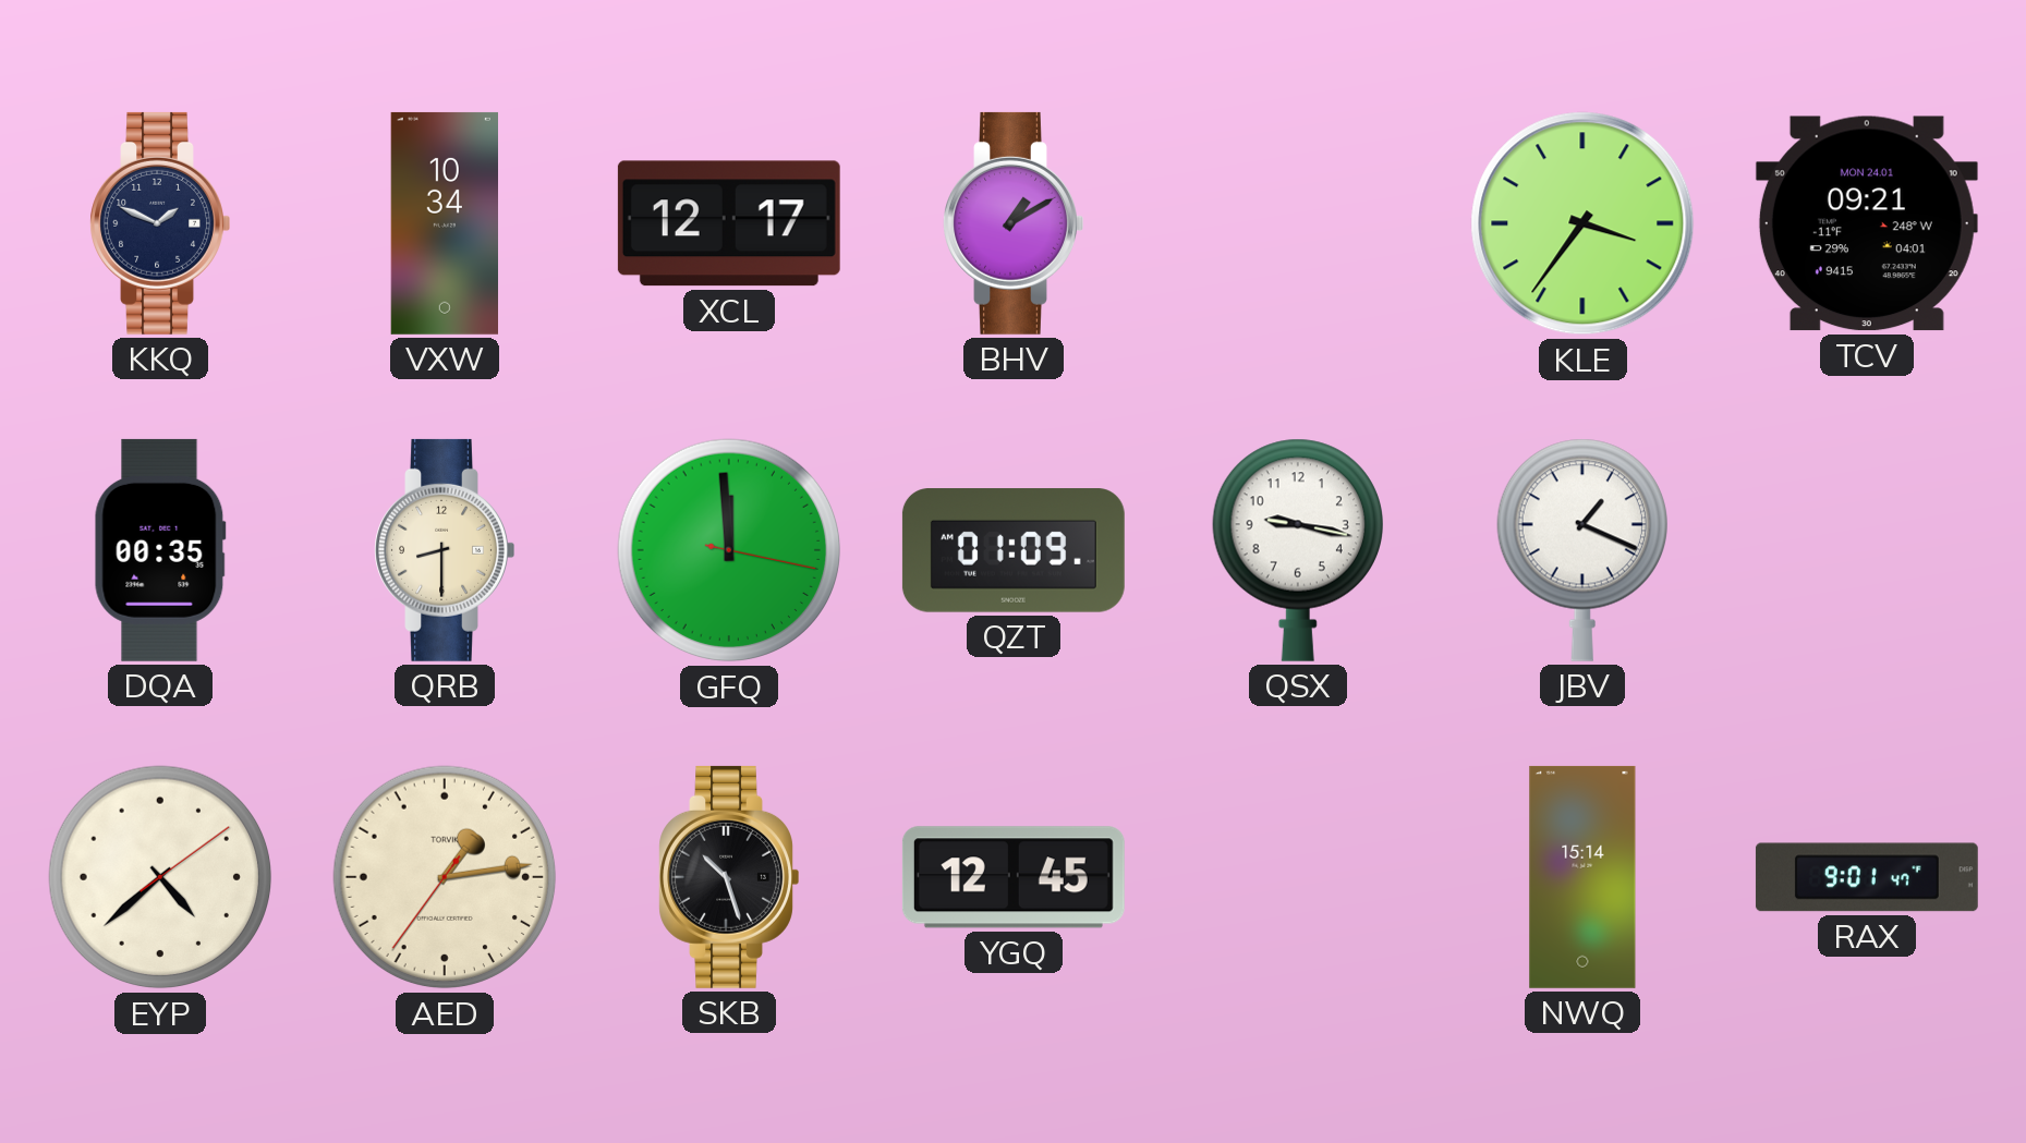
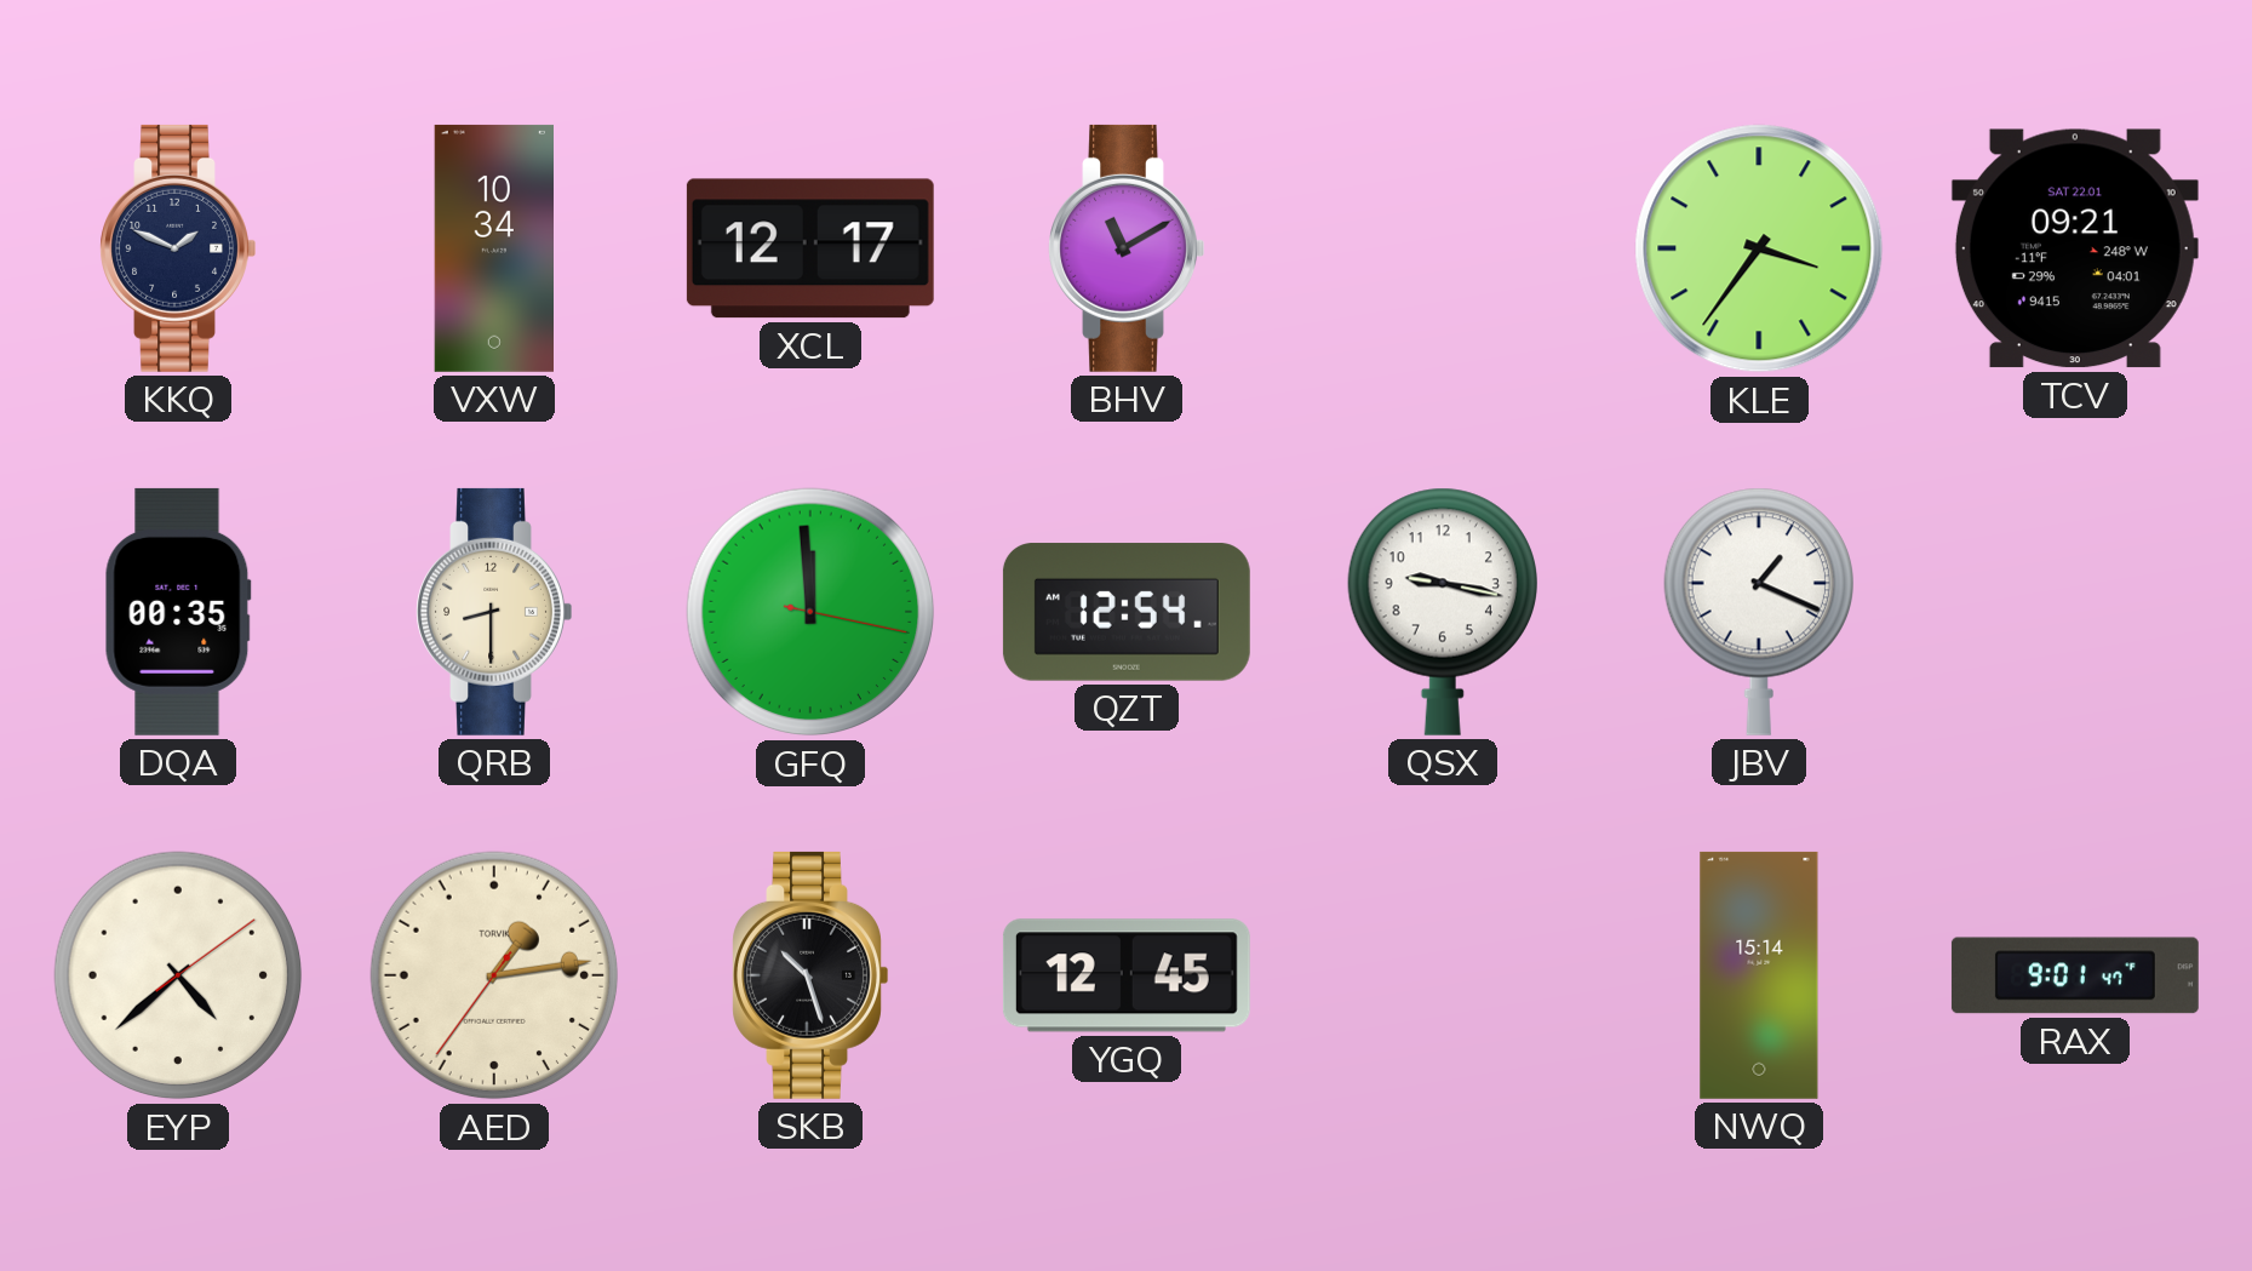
BHV: 1:10 -> 11:10
TCV date: MON 24.01 -> SAT 22.01
QZT: 01:09 -> 12:54
